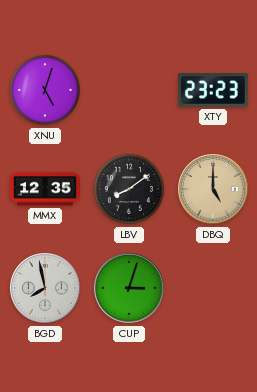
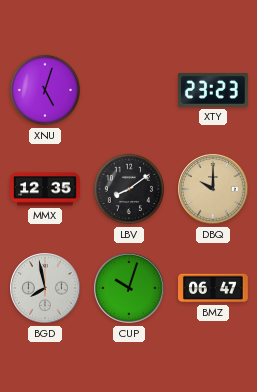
DBQ: 5:00 -> 10:00
CUP: 3:03 -> 10:03
BMZ: none -> 06:47
